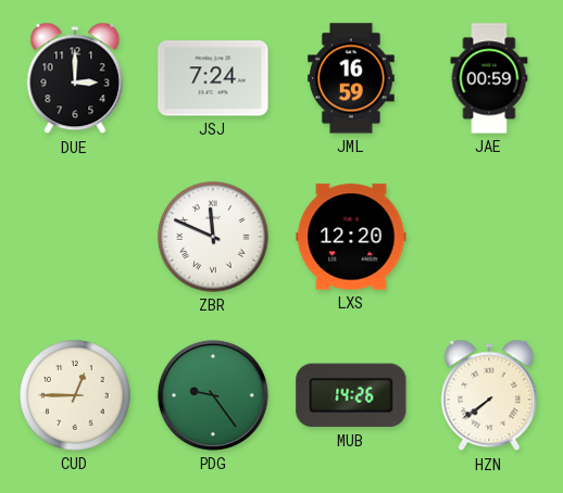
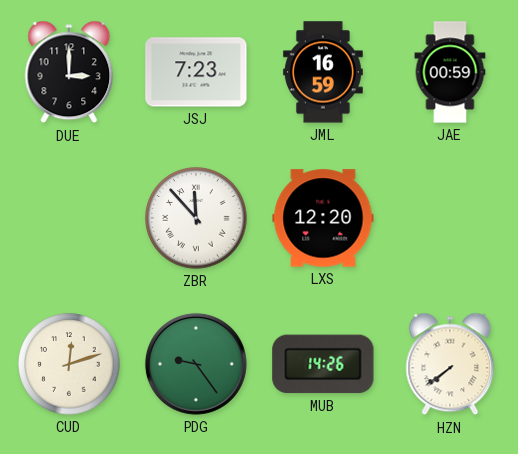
JSJ: 7:24 -> 7:23
ZBR: 11:49 -> 11:53
CUD: 12:45 -> 12:12
